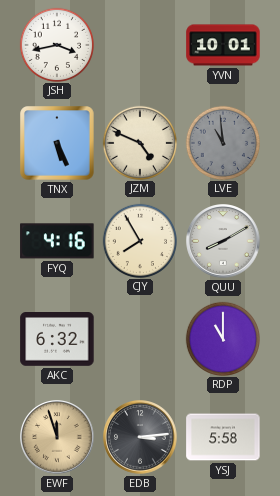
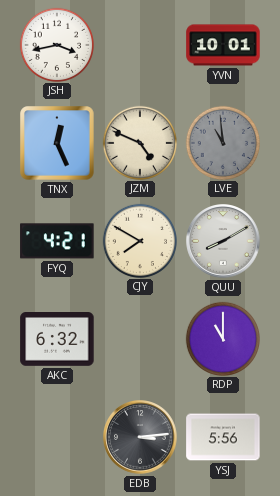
TNX: 5:26 -> 12:26
FYQ: 4:16 -> 4:21
CJY: 7:55 -> 7:50
EWF: 11:57 -> none
YSJ: 5:58 -> 5:56
